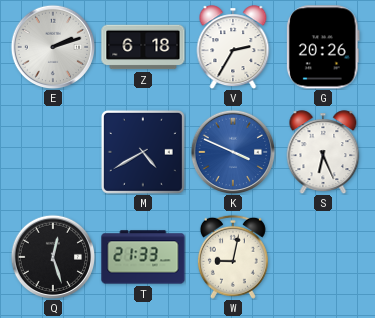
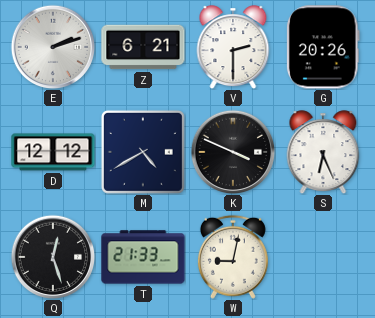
Z: 6:18 -> 6:21
V: 2:35 -> 2:30
D: none -> 12:12
K dial: blue -> black
